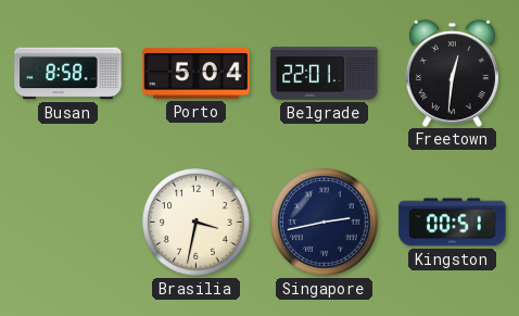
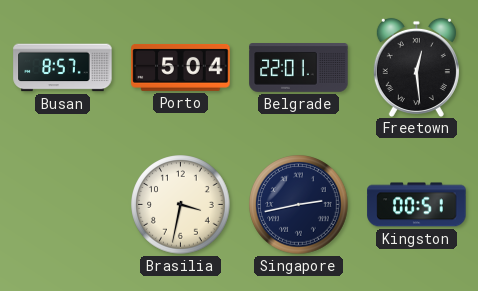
Busan: 8:58 -> 8:57
Freetown: 12:31 -> 12:29
